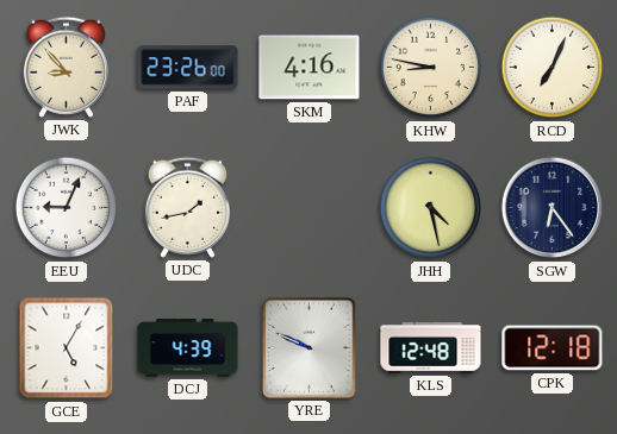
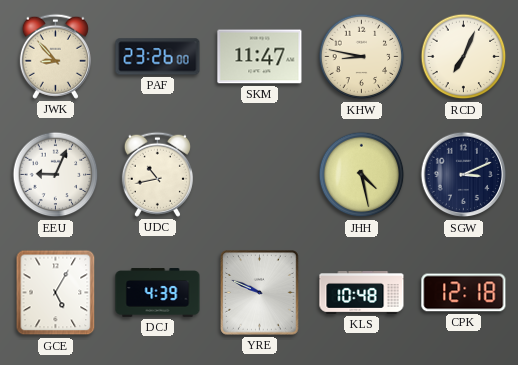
SKM: 4:16 -> 11:47
UDC: 1:43 -> 10:43
SGW: 6:24 -> 3:11
KLS: 12:48 -> 10:48
